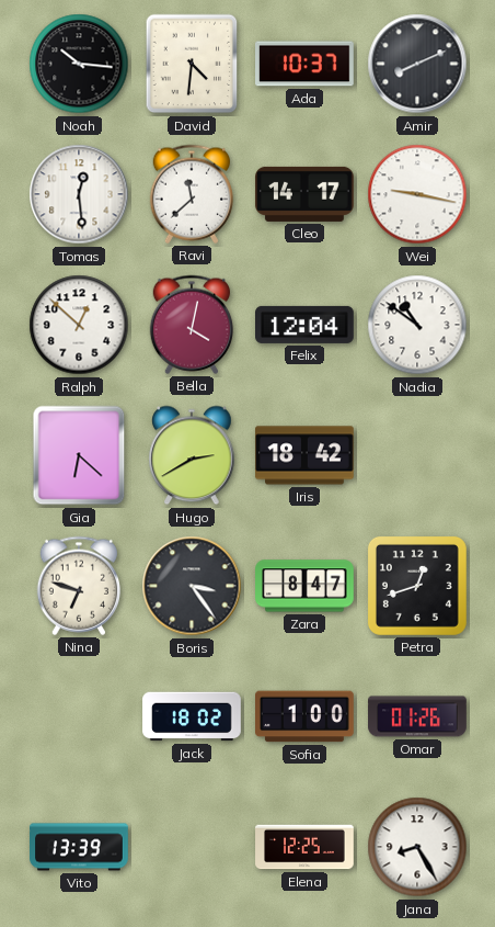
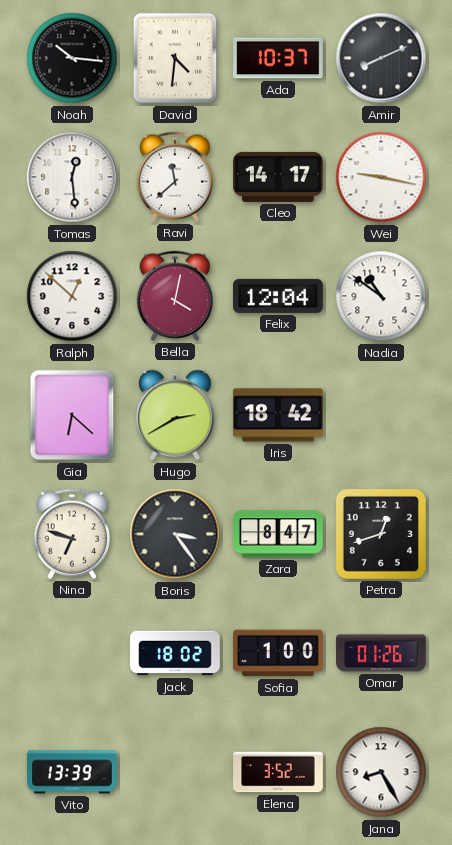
Elena: 12:25 -> 3:52
